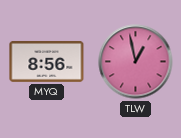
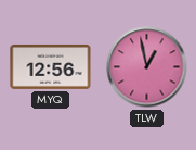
MYQ: 8:56 -> 12:56
